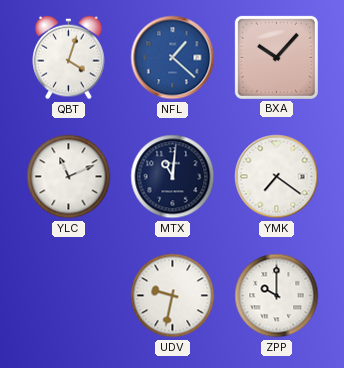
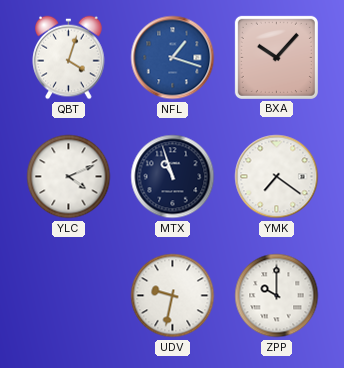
NFL: 1:22 -> 1:18
YLC: 11:11 -> 4:11
MTX: 11:01 -> 10:57
